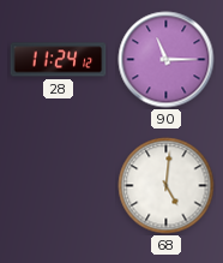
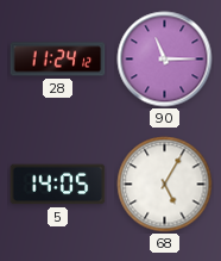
5: none -> 14:05
68: 5:01 -> 5:05
